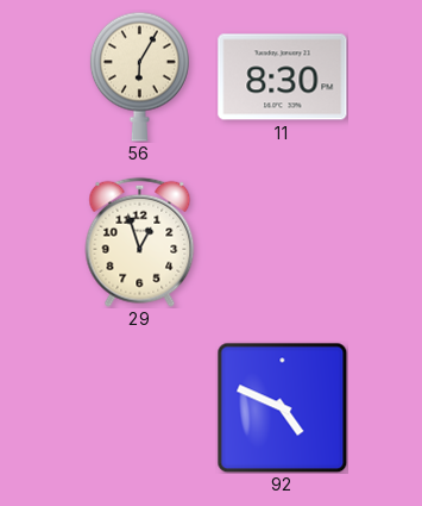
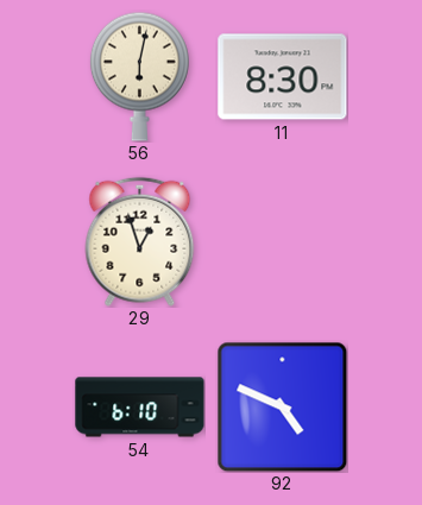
56: 6:05 -> 6:02
54: none -> 6:10
